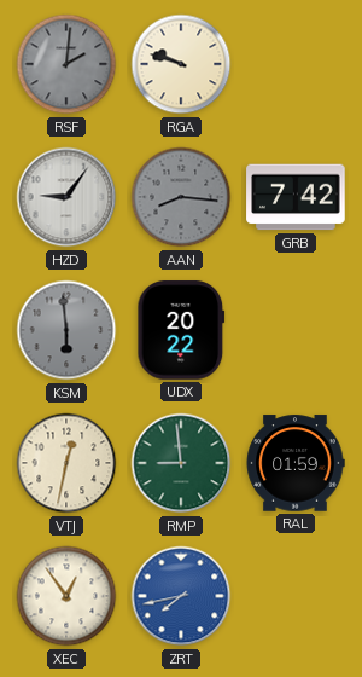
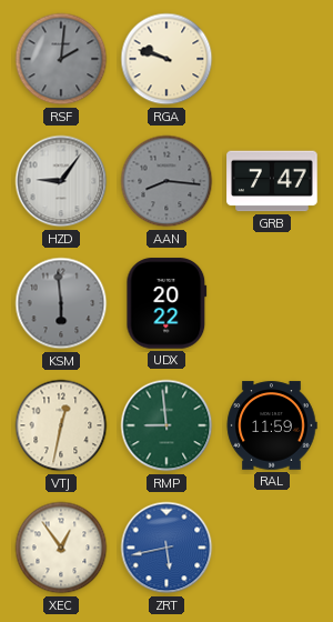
GRB: 7:42 -> 7:47
RAL: 01:59 -> 11:59
ZRT: 7:43 -> 5:43
